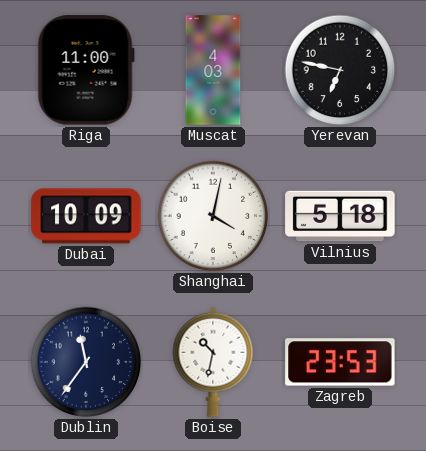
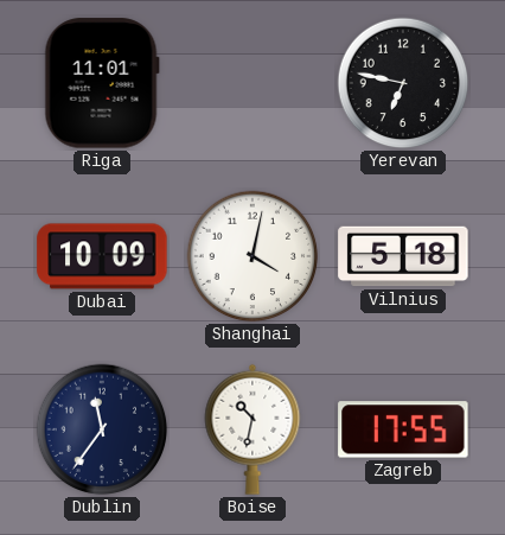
Riga: 11:00 -> 11:01
Muscat: 4:03 -> none
Zagreb: 23:53 -> 17:55
